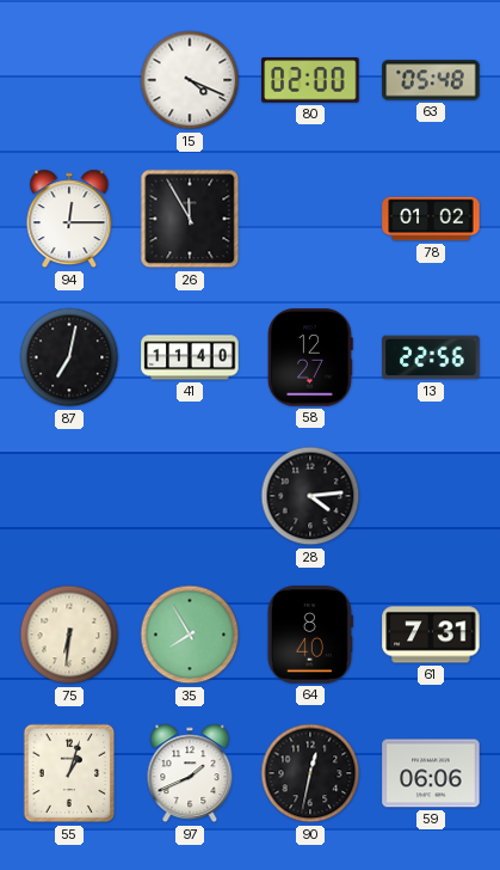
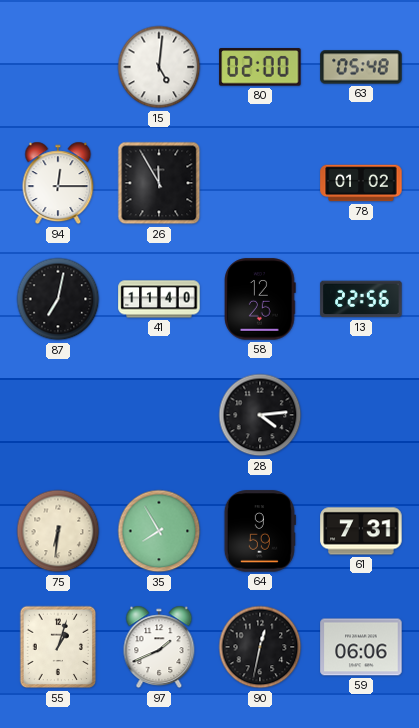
15: 4:19 -> 5:01
58: 12:27 -> 12:25
64: 8:40 -> 9:59
